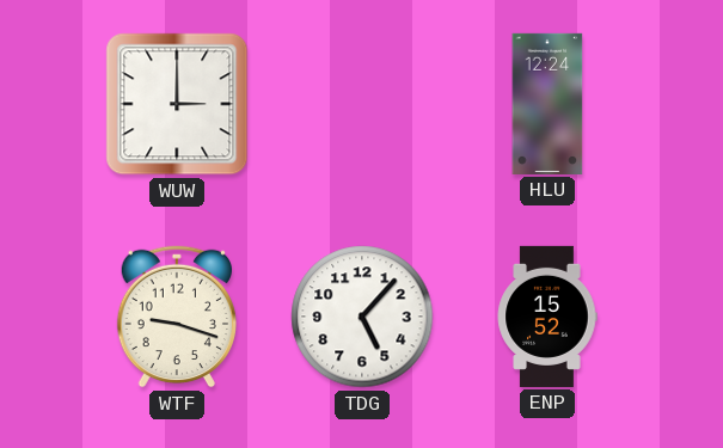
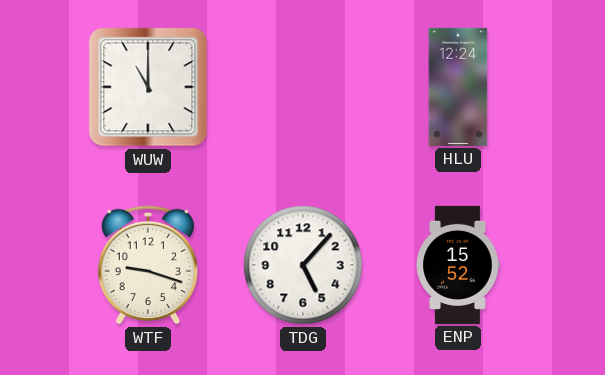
WUW: 3:00 -> 11:00
